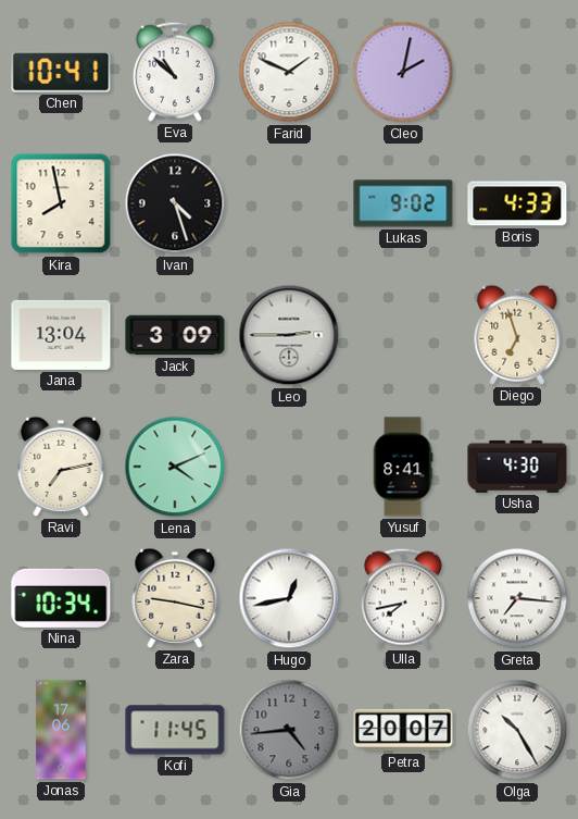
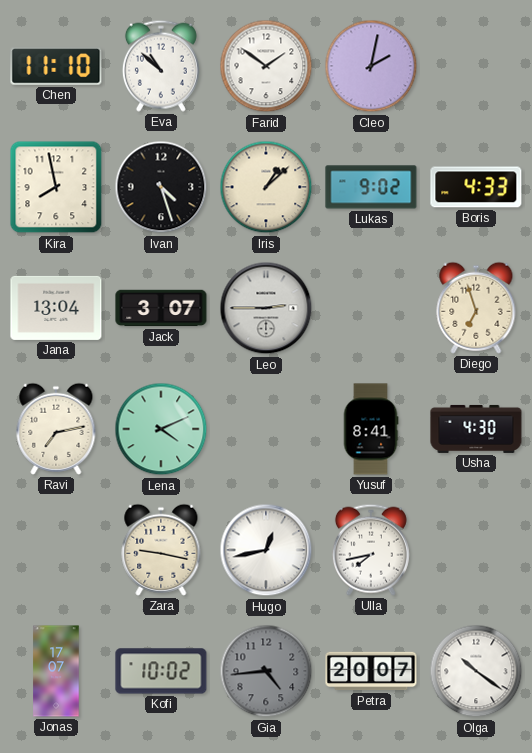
Chen: 10:41 -> 11:10
Farid: 1:49 -> 1:51
Iris: none -> 1:08
Jack: 3:09 -> 3:07
Nina: 10:34 -> none
Greta: 7:16 -> none
Jonas: 17:06 -> 17:07
Kofi: 11:45 -> 10:02
Olga: 10:25 -> 10:21
